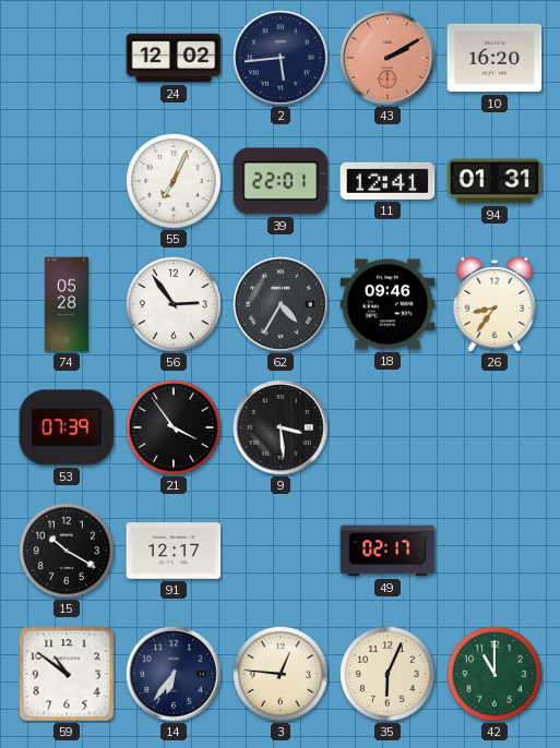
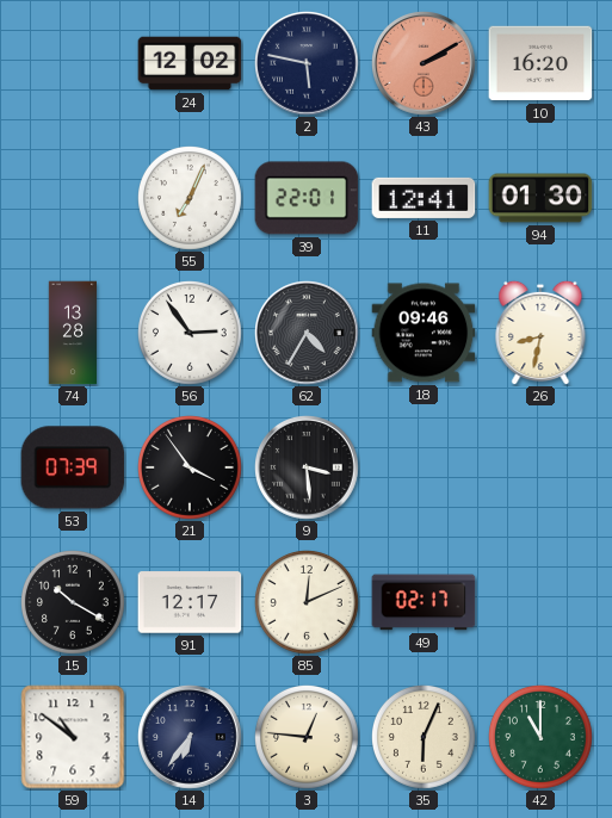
2: 5:44 -> 5:47
94: 01:31 -> 01:30
74: 05:28 -> 13:28
26: 8:36 -> 8:32
85: none -> 12:11
